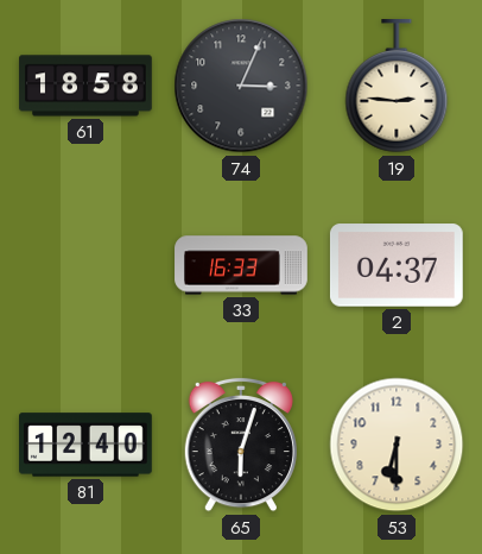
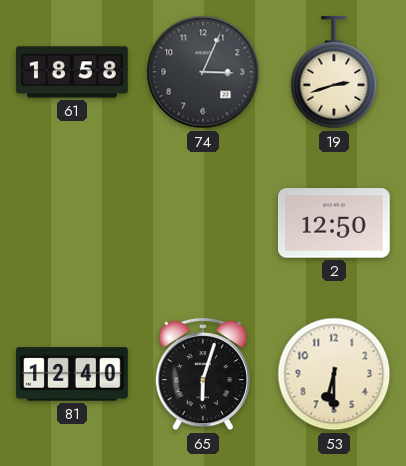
19: 2:46 -> 2:42
33: 16:33 -> none
2: 04:37 -> 12:50
